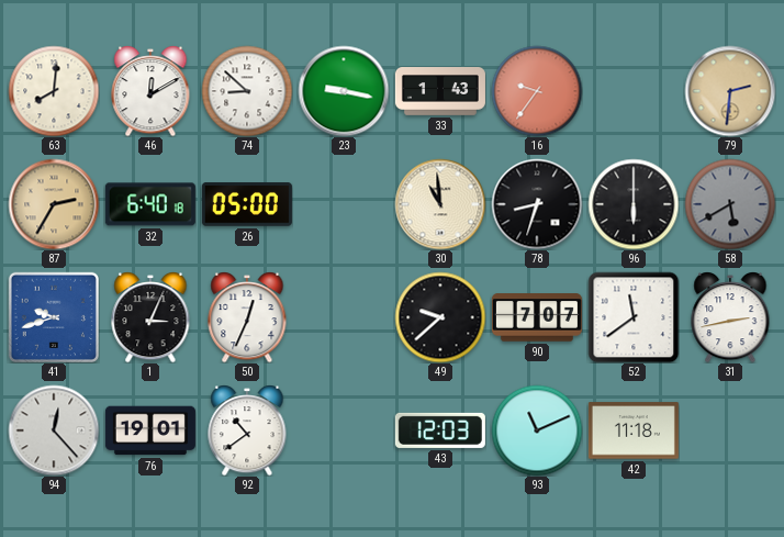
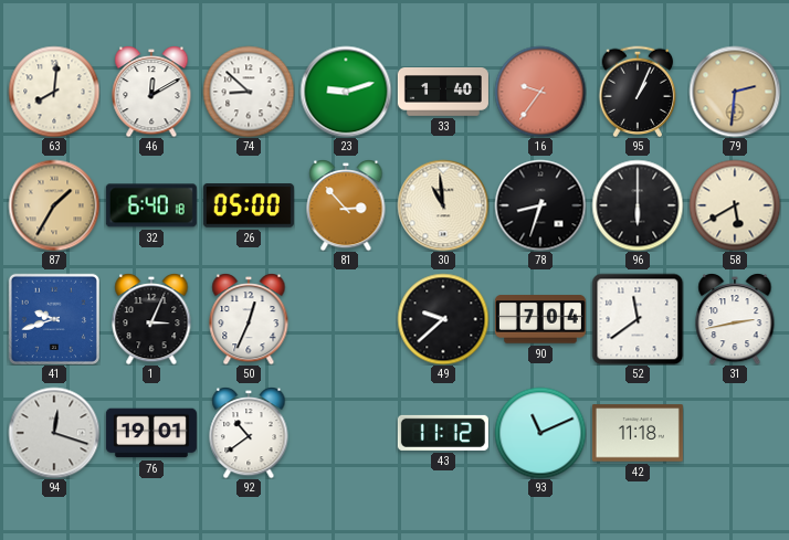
23: 9:17 -> 9:12
33: 1:43 -> 1:40
95: none -> 1:04
87: 2:35 -> 1:35
81: none -> 2:53
58 dial: grey -> cream
90: 7:07 -> 7:04
94: 12:23 -> 12:18
43: 12:03 -> 11:12
